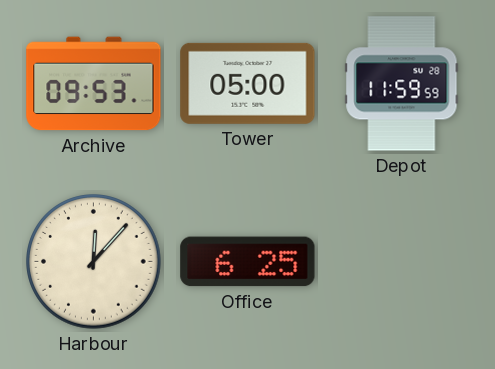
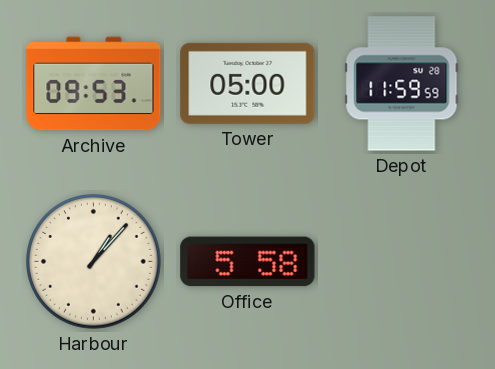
Harbour: 12:07 -> 1:07
Office: 6:25 -> 5:58
